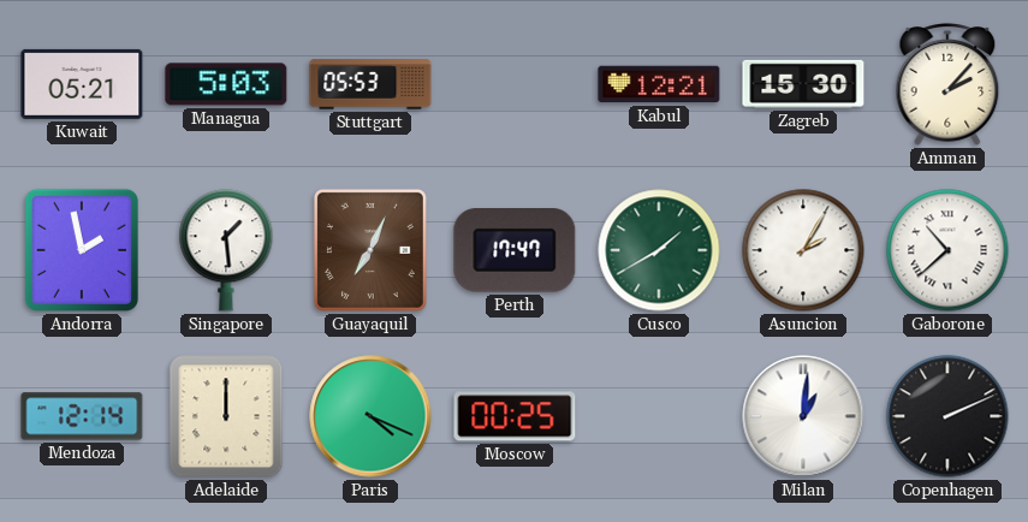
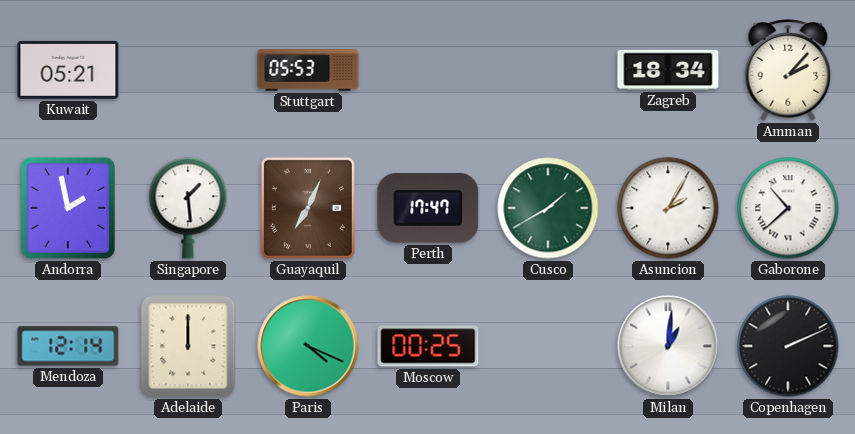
Managua: 5:03 -> none
Kabul: 12:21 -> none
Zagreb: 15:30 -> 18:34
